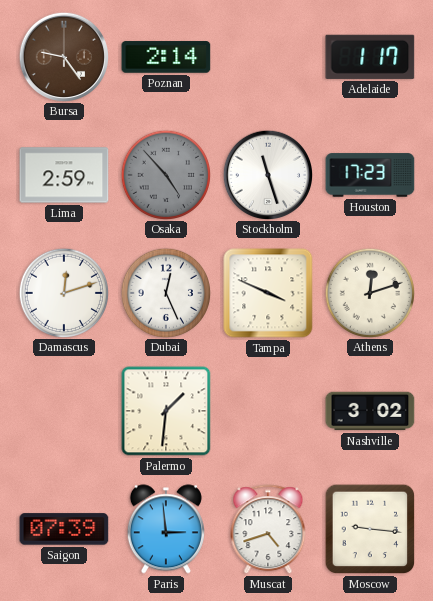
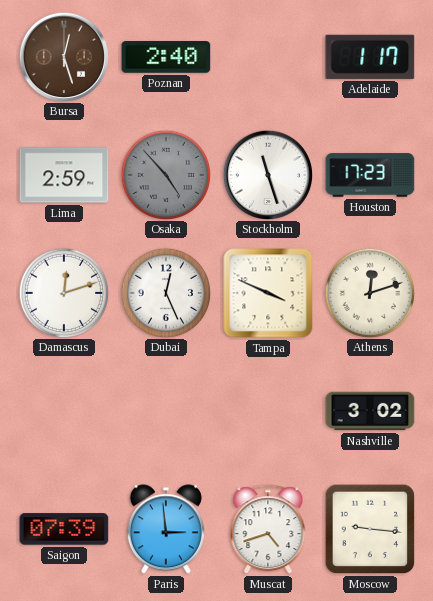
Bursa: 9:24 -> 12:27
Poznan: 2:14 -> 2:40
Palermo: 1:31 -> none
